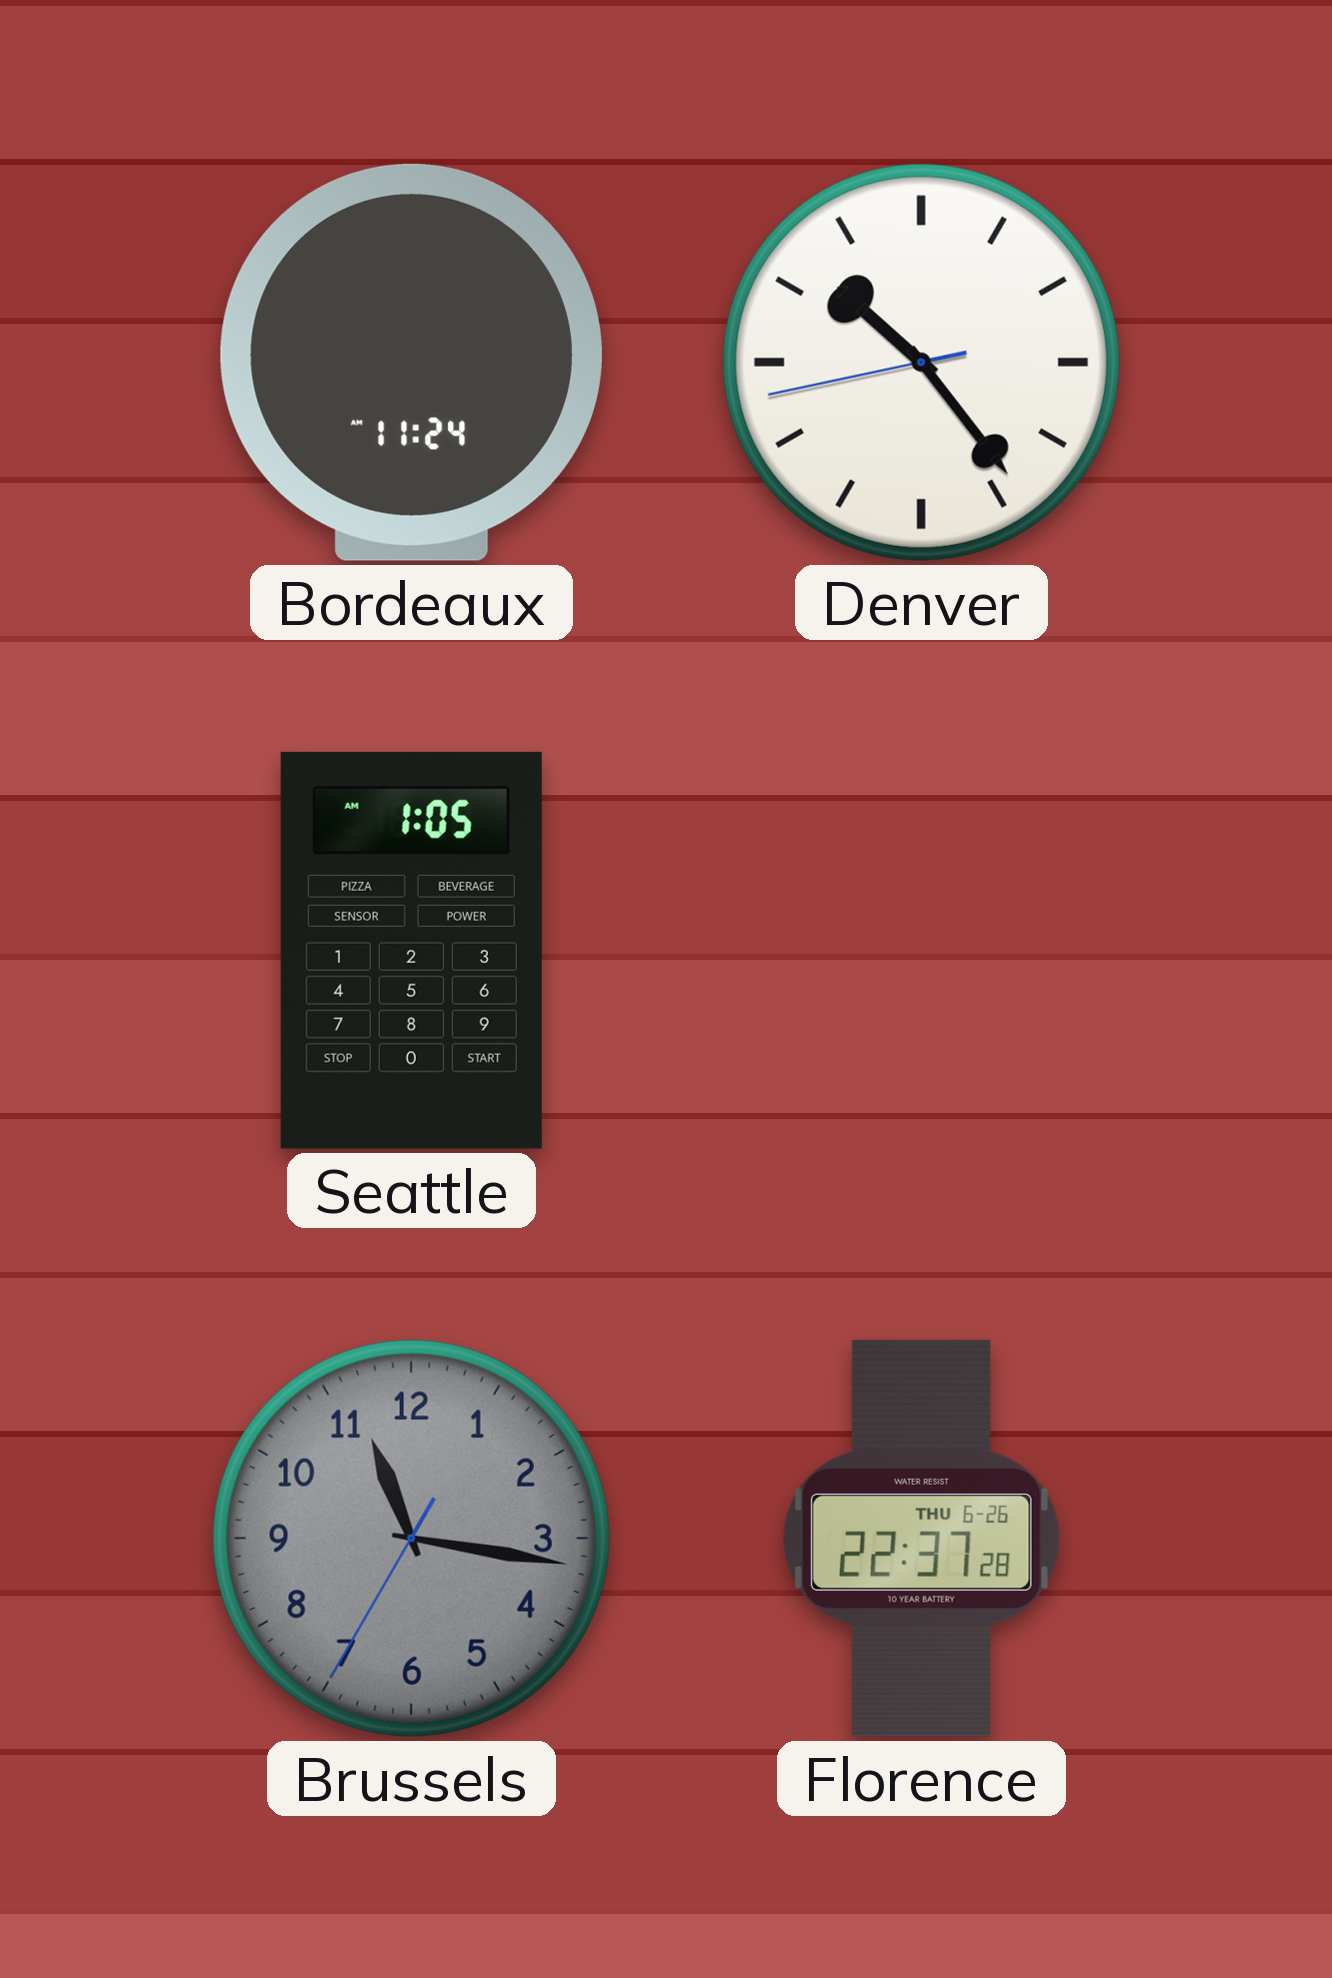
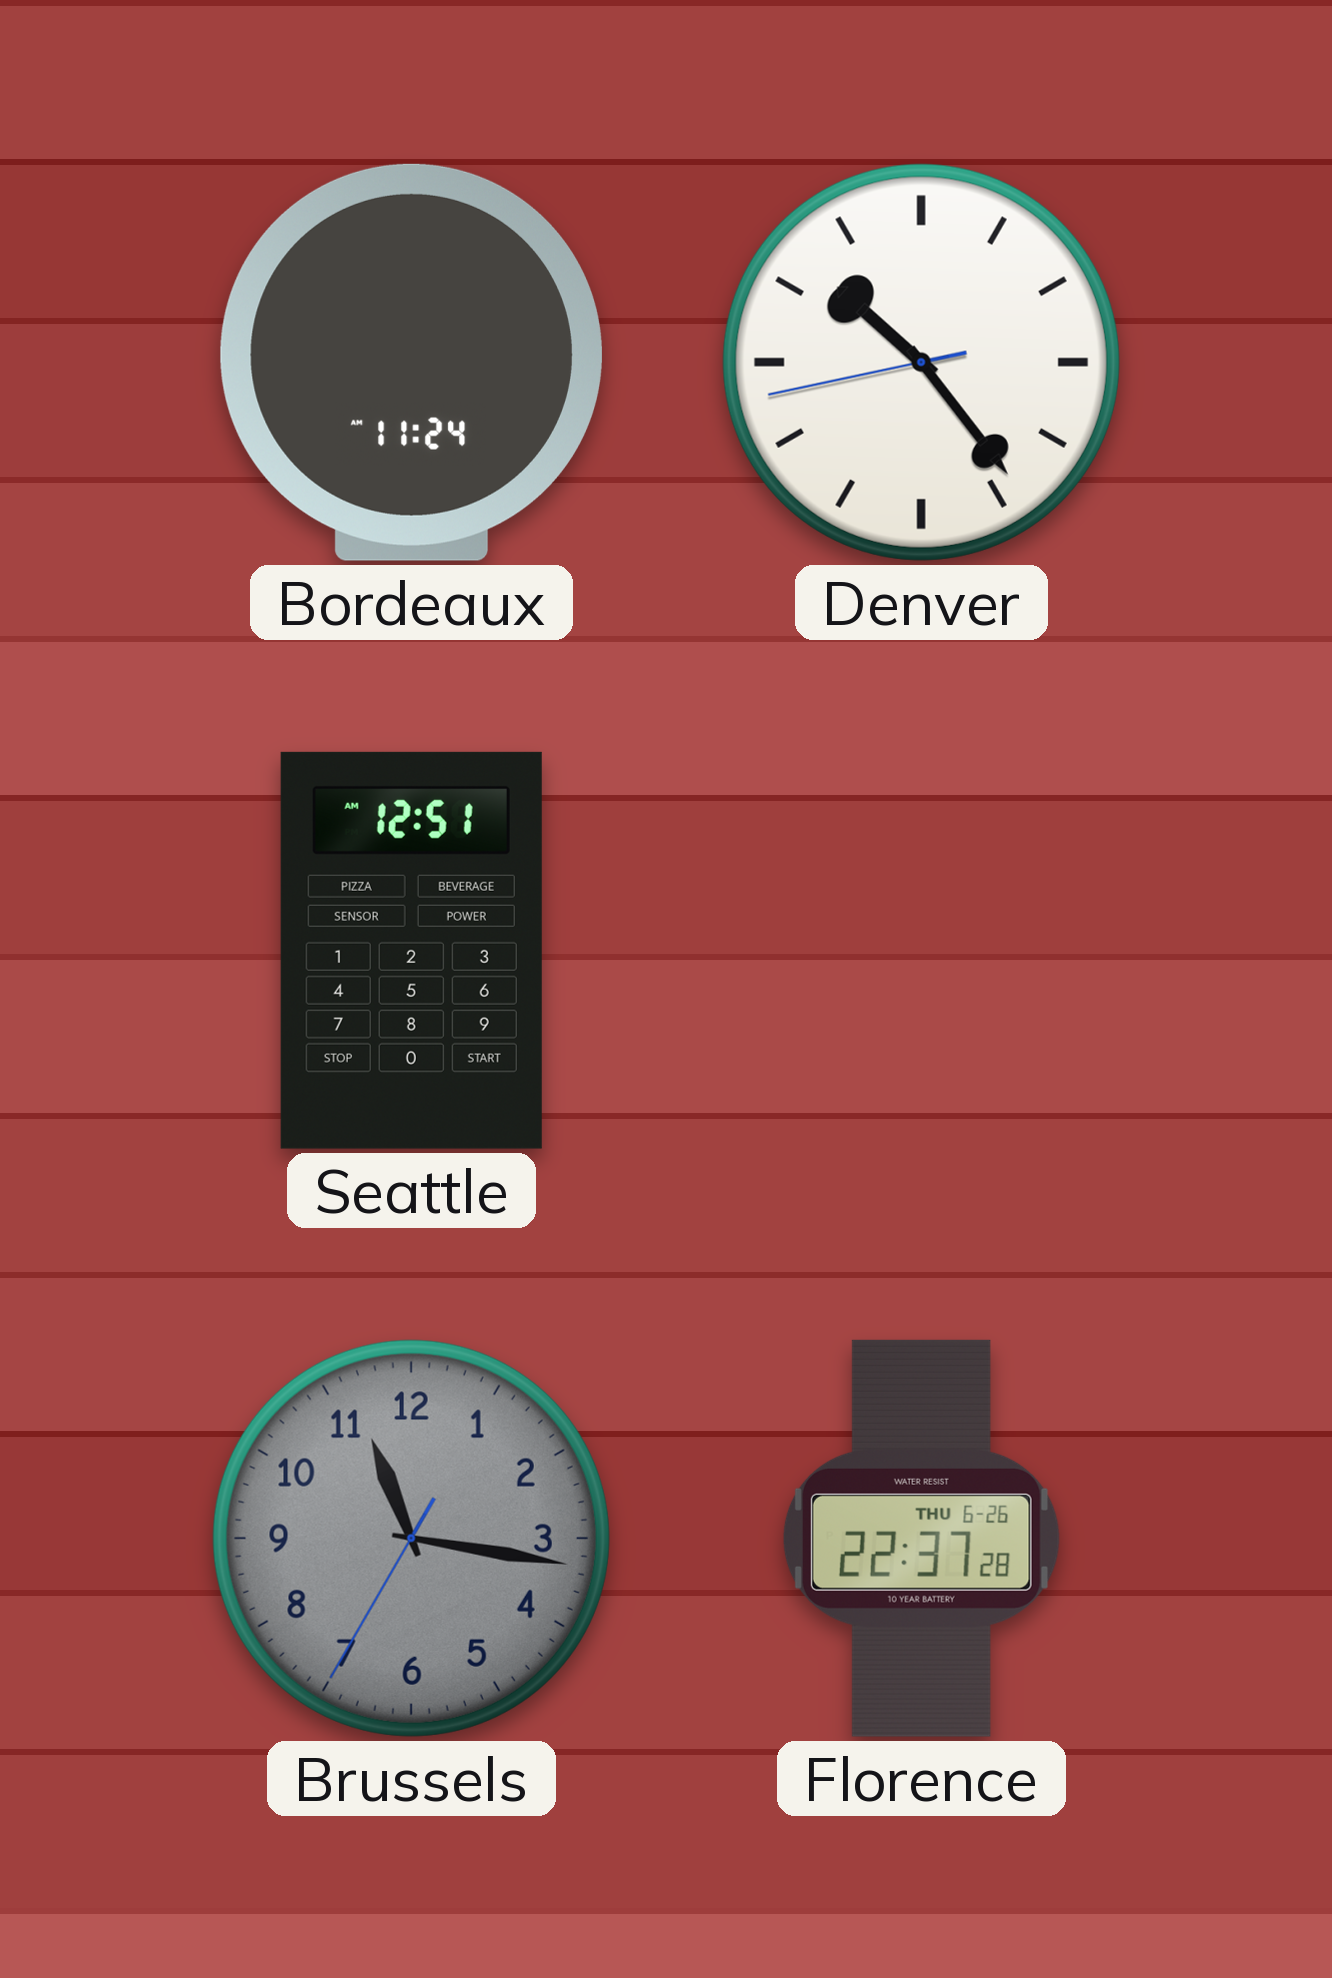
Seattle: 1:05 -> 12:51
